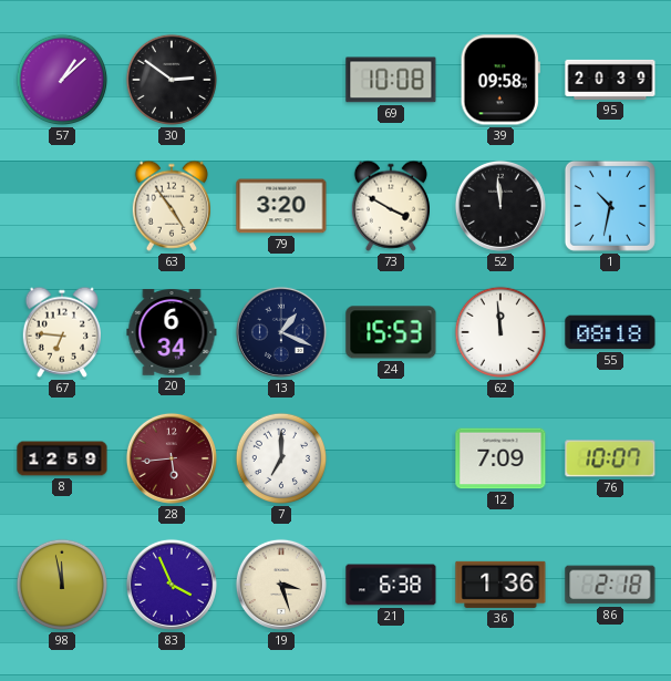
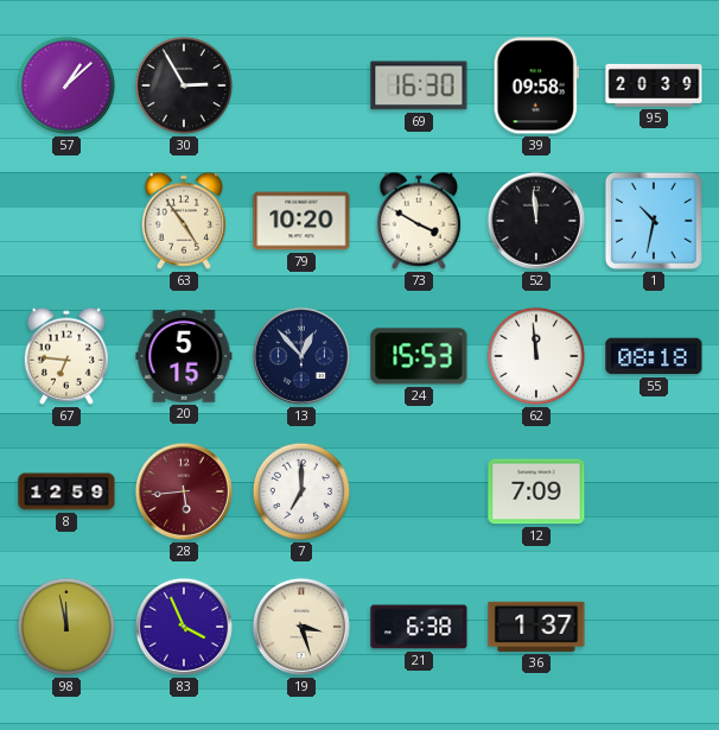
30: 2:51 -> 2:55
69: 10:08 -> 16:30
79: 3:20 -> 10:20
20: 6:34 -> 5:15
13: 1:19 -> 12:53
76: 10:07 -> none
36: 1:36 -> 1:37
86: 2:18 -> none
